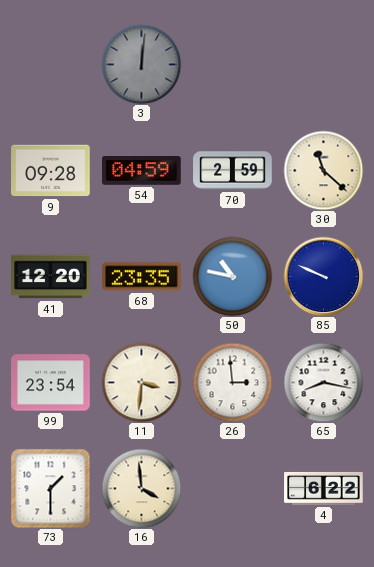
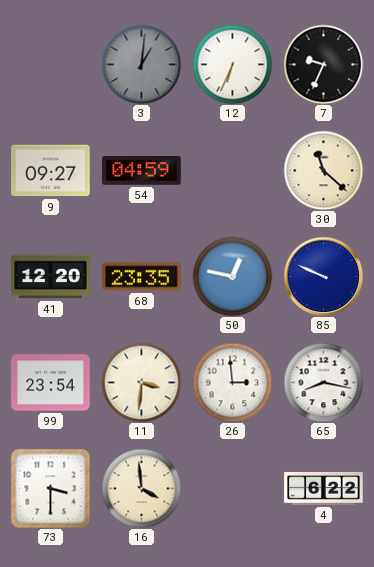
3: 12:01 -> 1:01
12: none -> 6:34
7: none -> 9:34
9: 09:28 -> 09:27
70: 2:59 -> none
50: 10:47 -> 12:47
73: 1:30 -> 3:30
